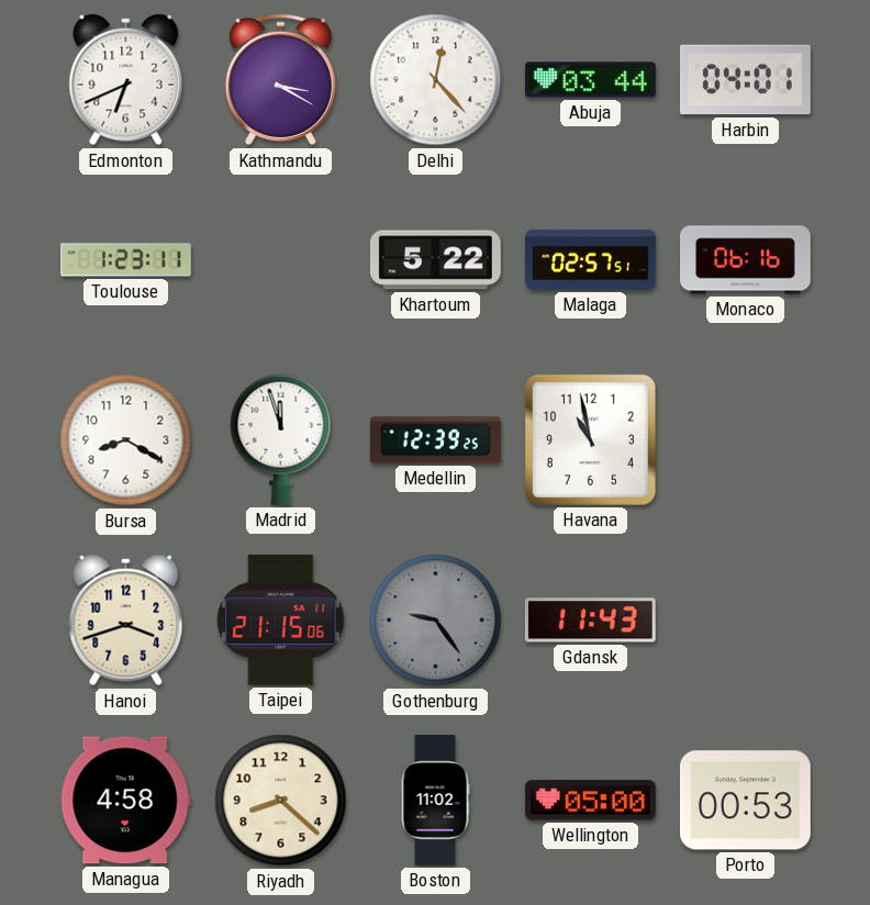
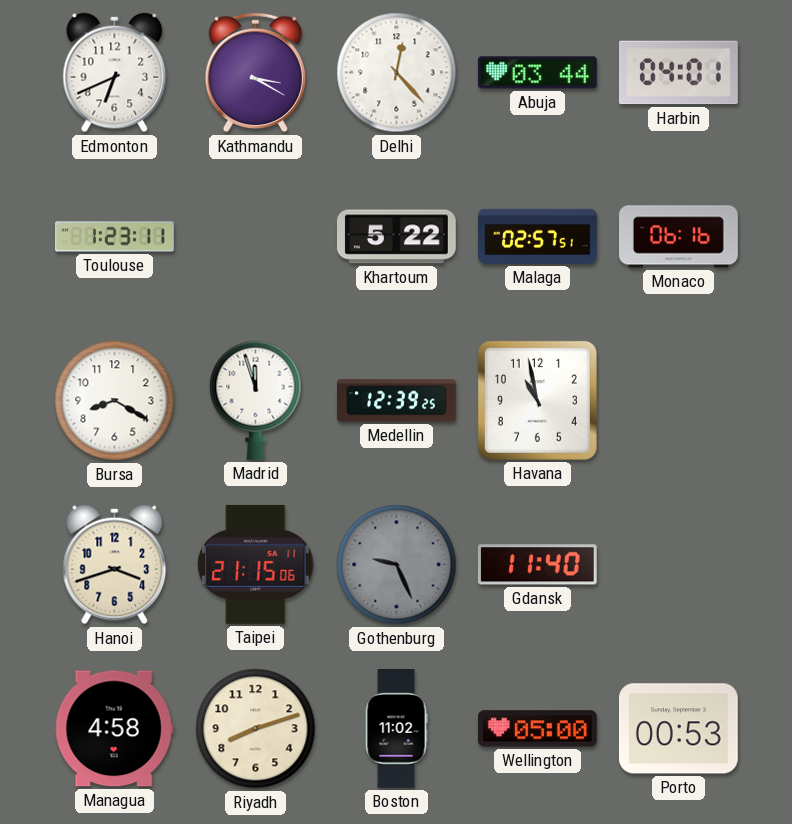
Gothenburg: 9:24 -> 9:26
Gdansk: 11:43 -> 11:40
Riyadh: 8:22 -> 8:12
